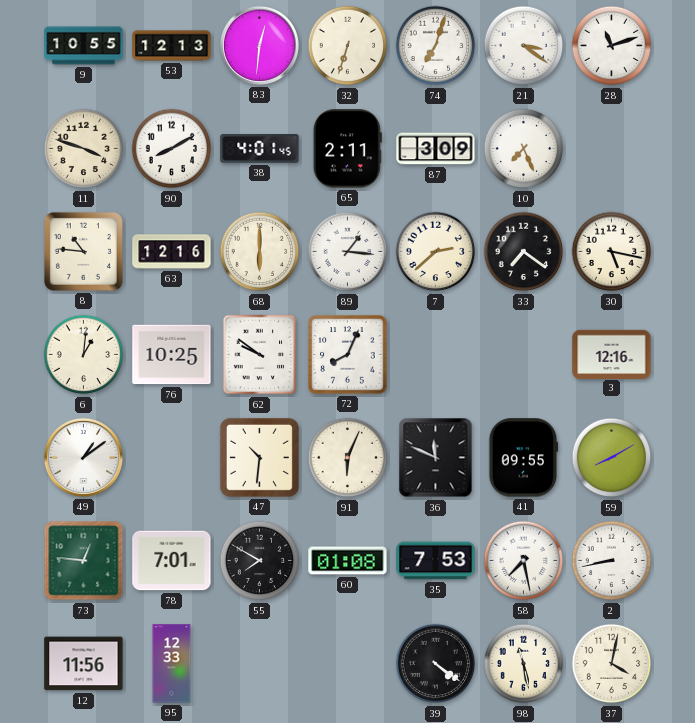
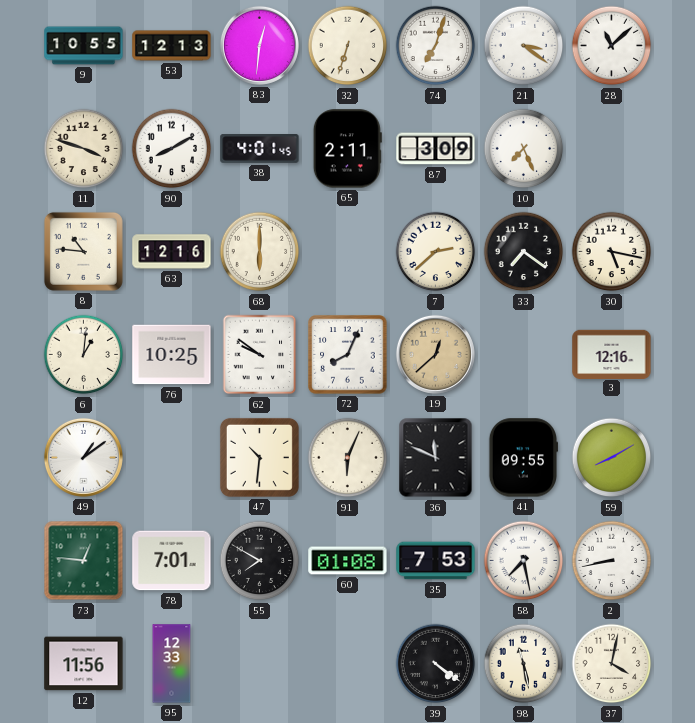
28: 11:12 -> 11:08
89: 1:16 -> none
19: none -> 12:38
